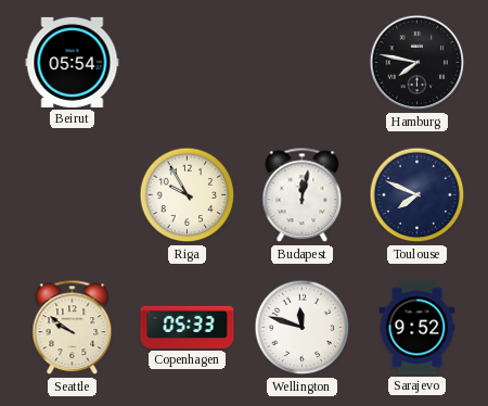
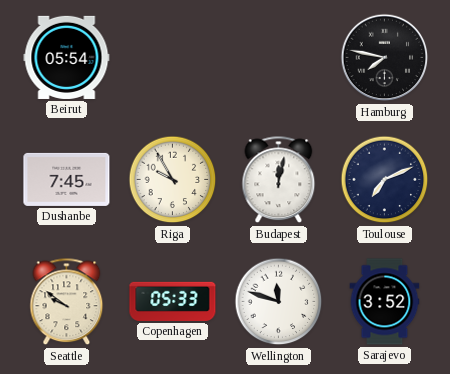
Dushanbe: none -> 7:45
Toulouse: 7:49 -> 7:11
Sarajevo: 9:52 -> 3:52
